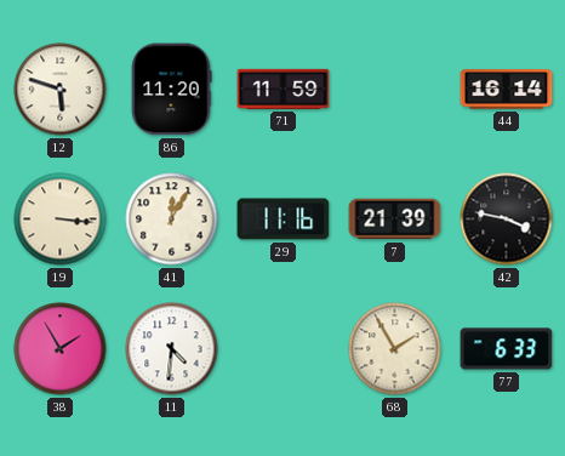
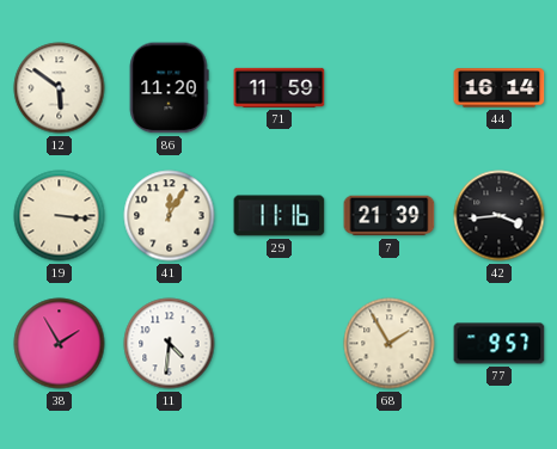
12: 5:48 -> 5:51
42: 3:47 -> 3:44
77: 6:33 -> 9:57
